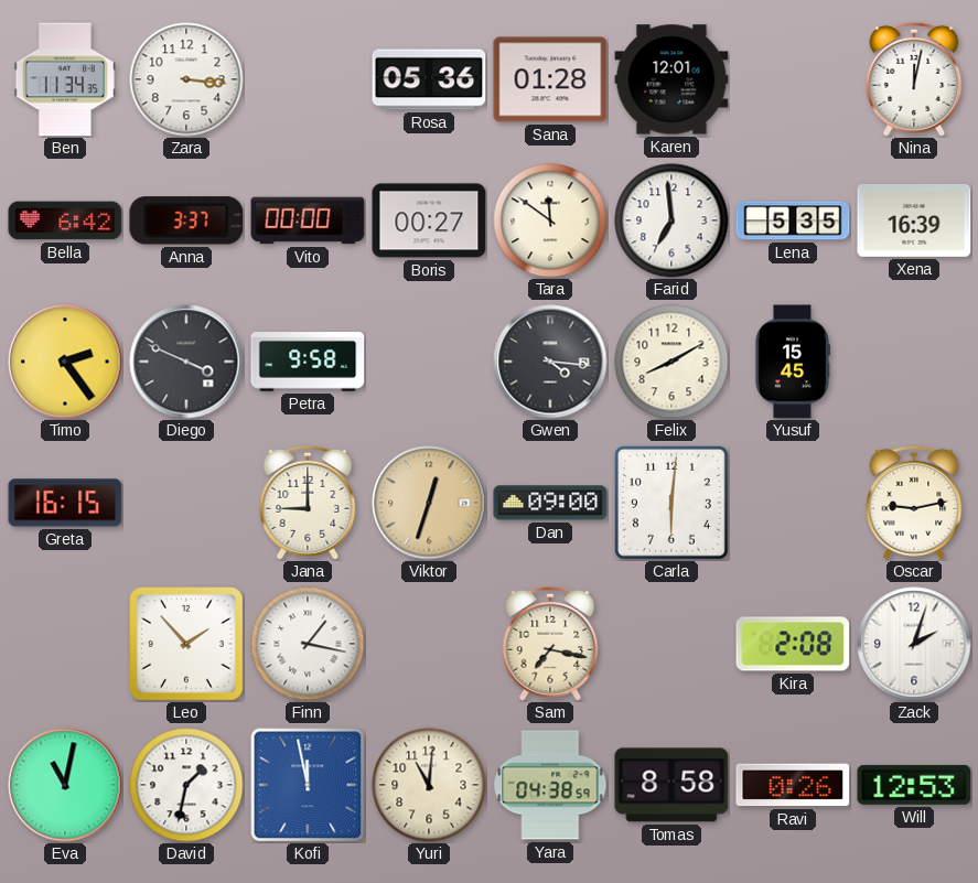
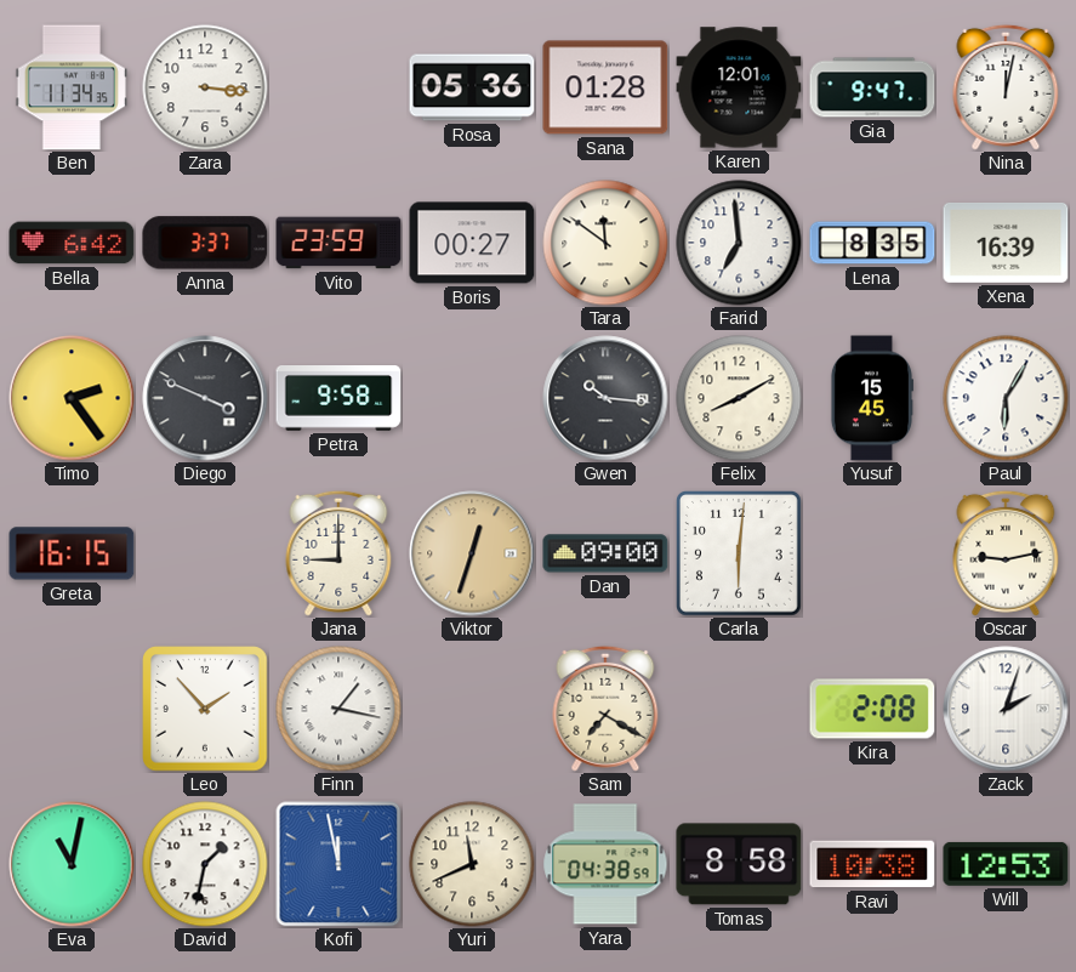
Gia: none -> 9:47
Vito: 00:00 -> 23:59
Lena: 5:35 -> 8:35
Gwen: 4:16 -> 10:16
Paul: none -> 6:05
Sam: 7:17 -> 7:20
Yuri: 11:01 -> 11:41
Ravi: 0:26 -> 10:38
